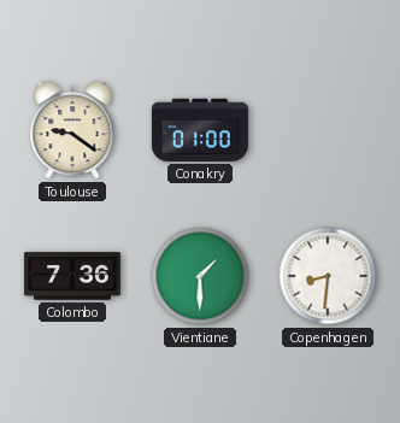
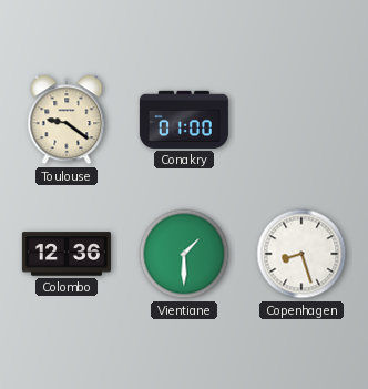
Colombo: 7:36 -> 12:36
Copenhagen: 8:31 -> 8:27
